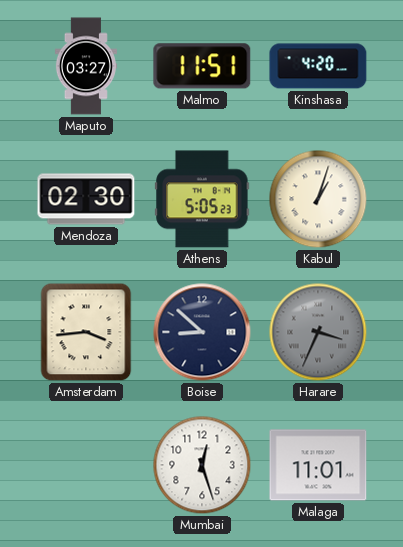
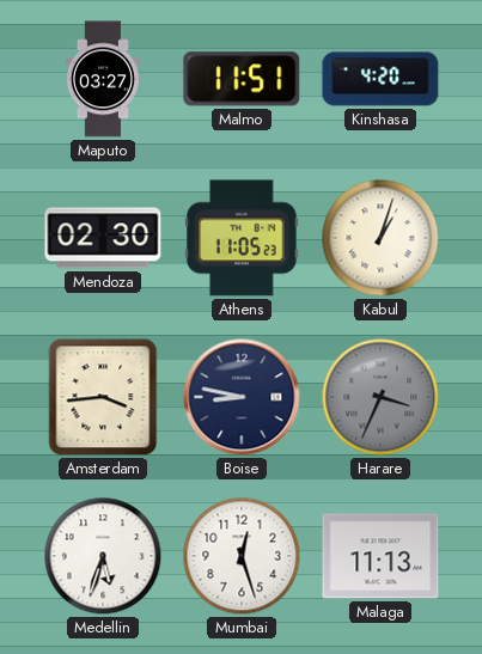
Athens: 5:05 -> 11:05
Boise: 8:52 -> 8:47
Medellin: none -> 5:33
Malaga: 11:01 -> 11:13
